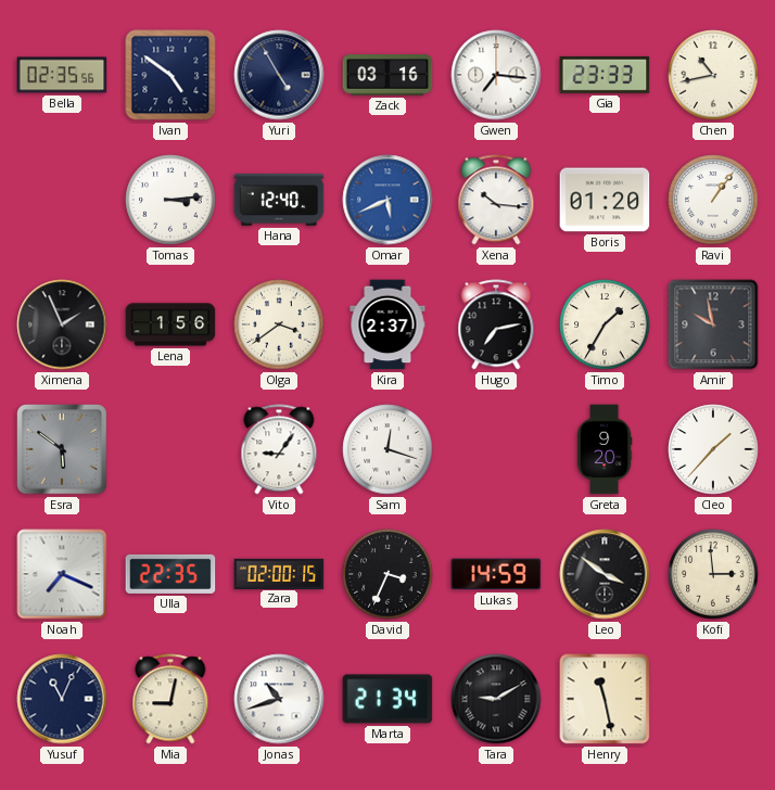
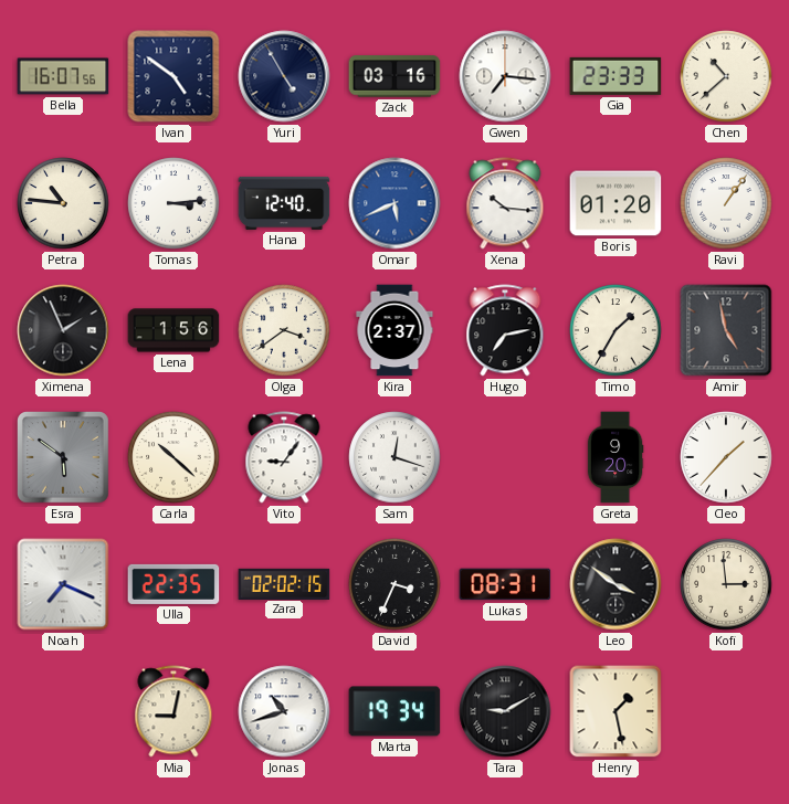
Bella: 02:35 -> 16:07
Chen: 10:43 -> 10:38
Petra: none -> 10:46
Amir: 9:58 -> 4:58
Carla: none -> 10:22
Zara: 02:00 -> 02:02
Lukas: 14:59 -> 08:31
Yusuf: 11:04 -> none
Marta: 21:34 -> 19:34
Henry: 11:28 -> 1:28
